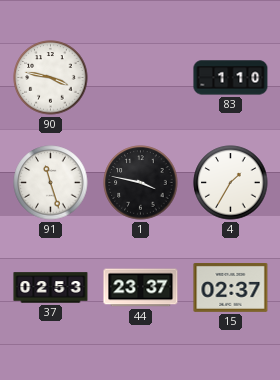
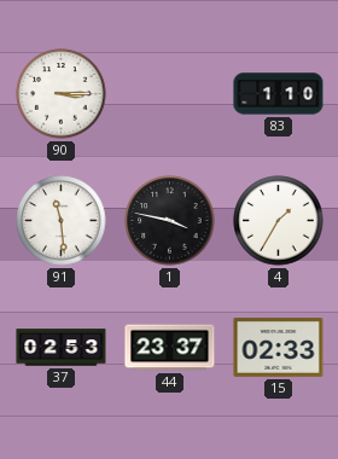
90: 3:47 -> 3:15
91: 11:27 -> 11:29
15: 02:37 -> 02:33
